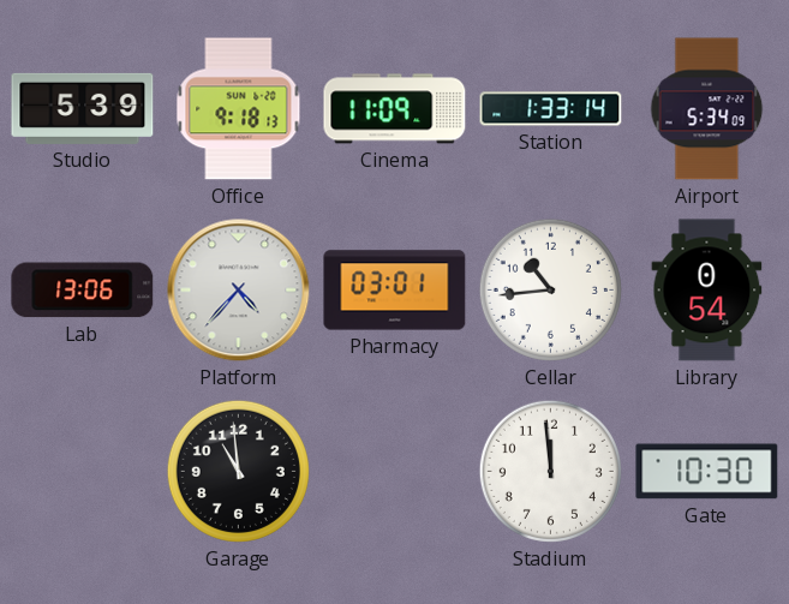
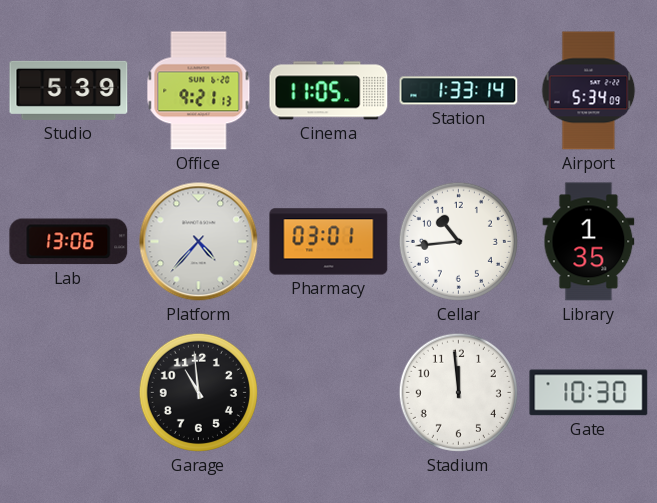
Office: 9:18 -> 9:21
Cinema: 11:09 -> 11:05
Library: 0:54 -> 1:35
